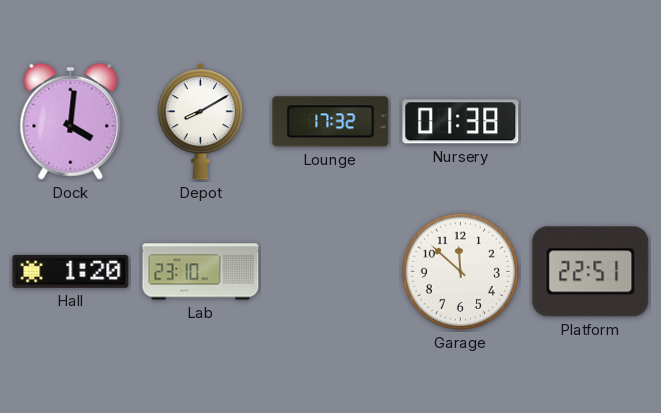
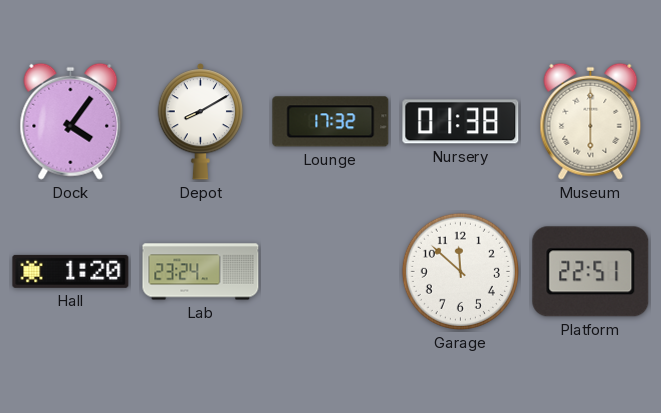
Dock: 4:01 -> 4:06
Museum: none -> 6:00
Lab: 23:10 -> 23:24
